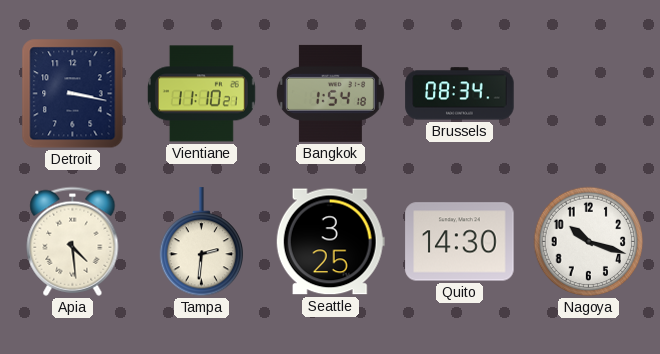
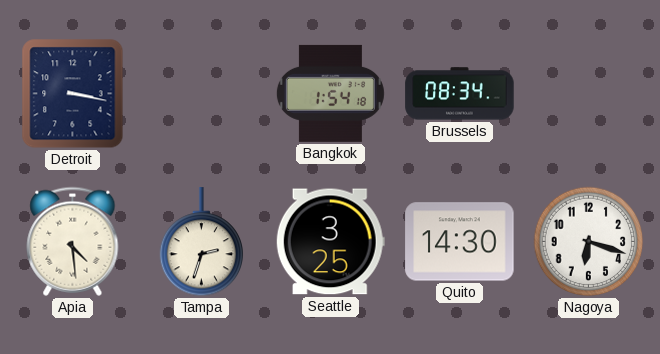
Vientiane: 11:10 -> none
Tampa: 2:31 -> 2:33
Nagoya: 10:18 -> 6:18
